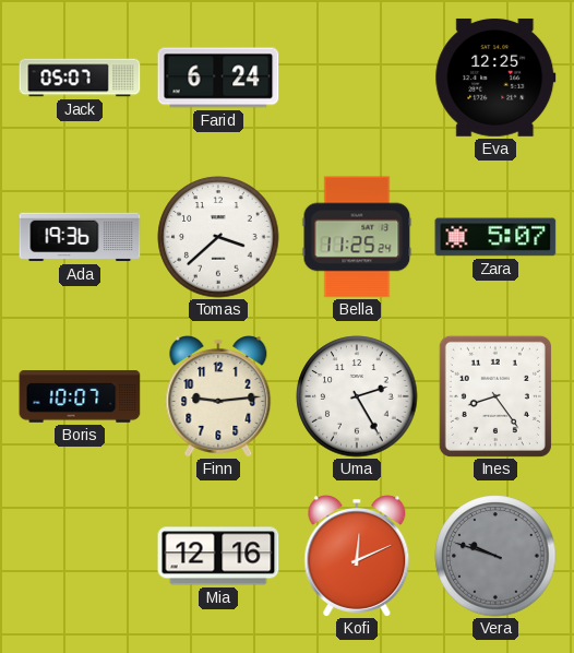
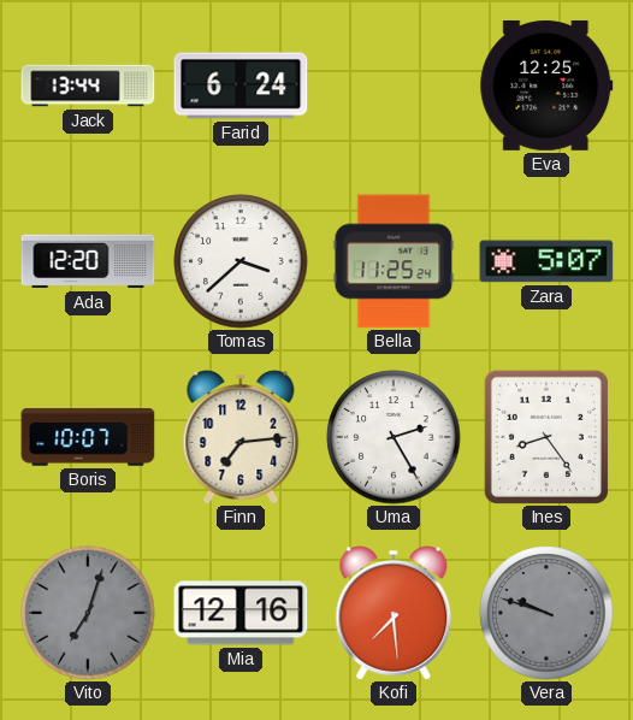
Jack: 05:07 -> 13:44
Ada: 19:36 -> 12:20
Finn: 9:14 -> 7:14
Vito: none -> 7:03
Kofi: 12:11 -> 7:29
